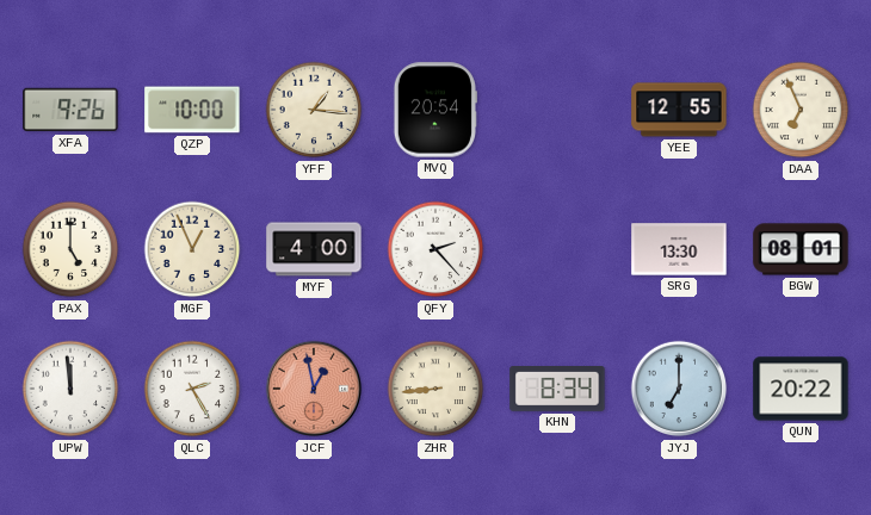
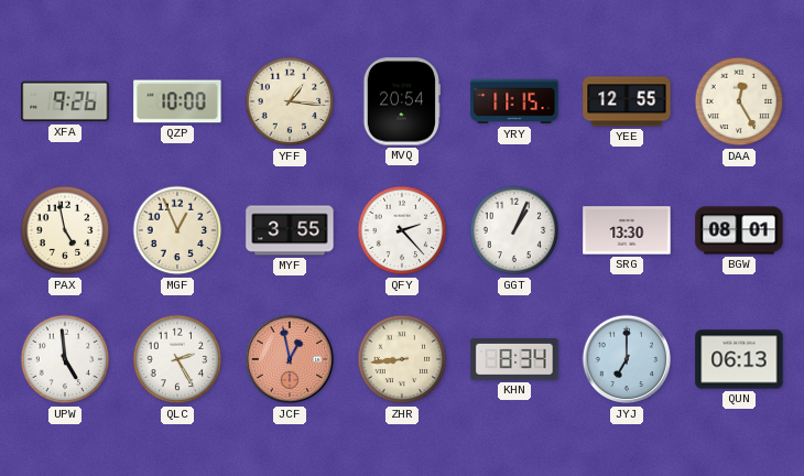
YRY: none -> 11:15
DAA: 6:56 -> 12:25
PAX: 5:00 -> 4:58
MYF: 4:00 -> 3:55
GGT: none -> 1:04
UPW: 11:59 -> 4:59
QUN: 20:22 -> 06:13
